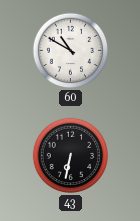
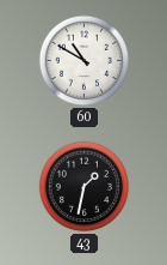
43: 6:32 -> 1:32
